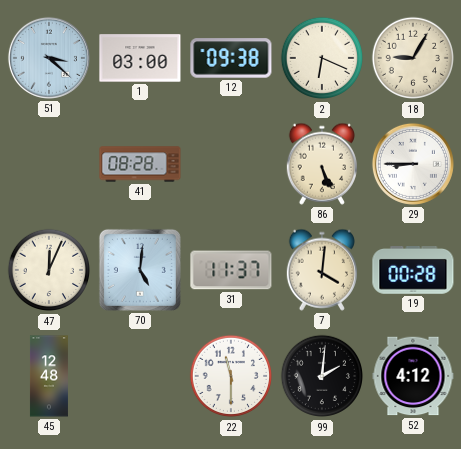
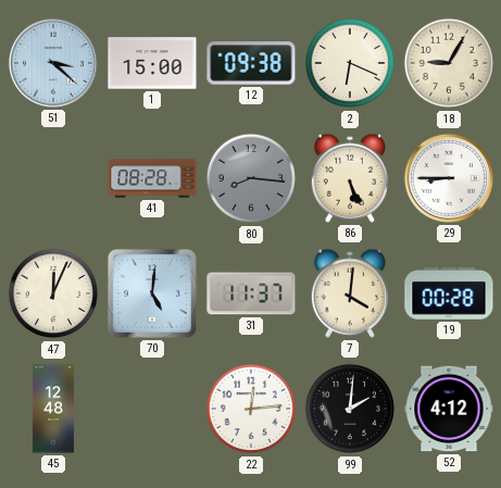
1: 03:00 -> 15:00
80: none -> 8:16
22: 11:30 -> 12:14
